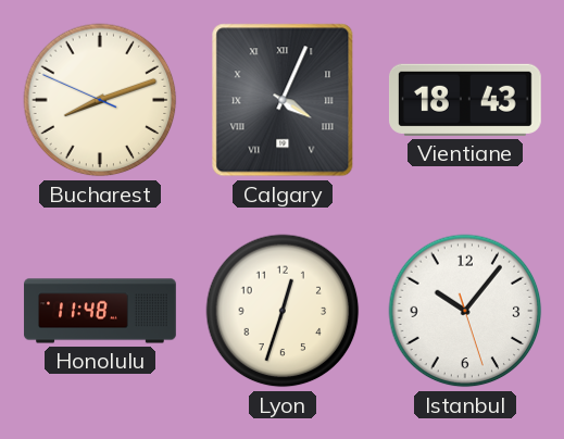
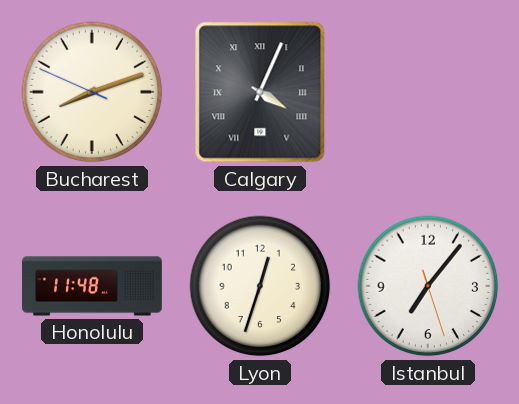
Vientiane: 18:43 -> none
Istanbul: 10:06 -> 7:06
